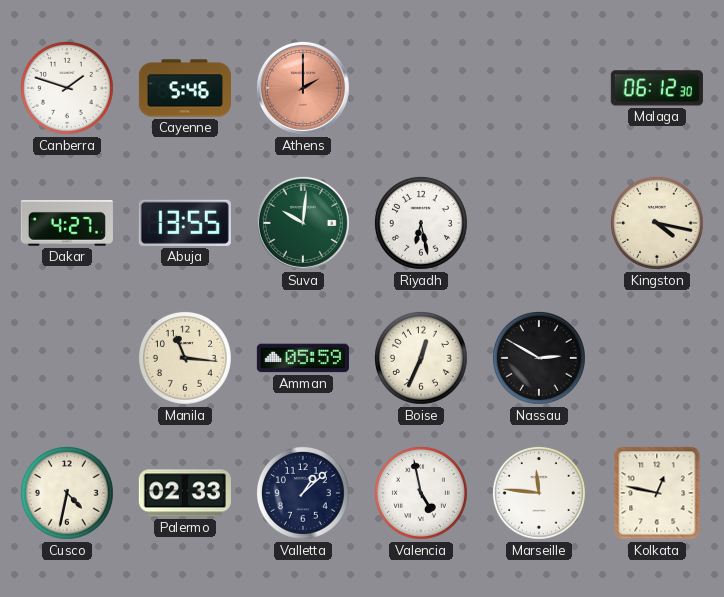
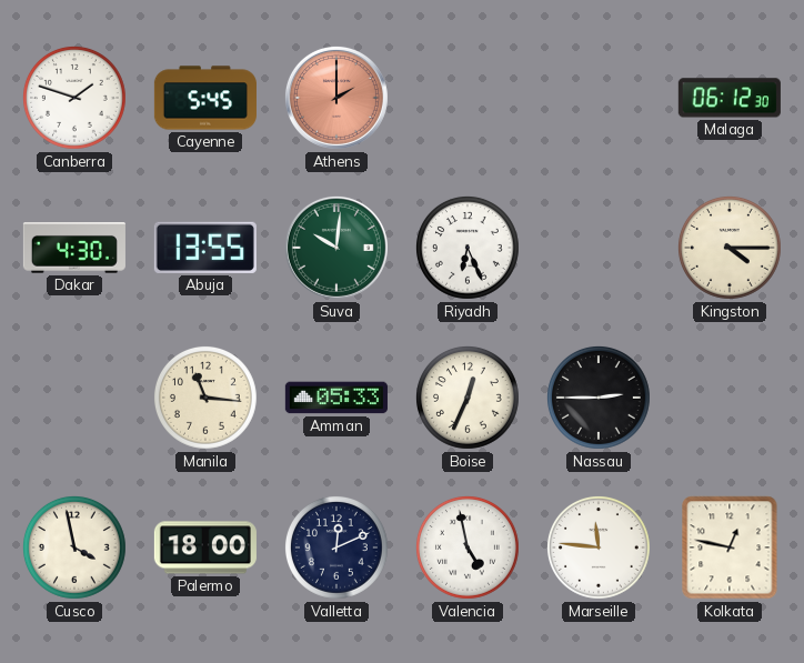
Cayenne: 5:46 -> 5:45
Dakar: 4:27 -> 4:30
Riyadh: 6:28 -> 6:26
Kingston: 4:17 -> 4:15
Amman: 05:59 -> 05:33
Nassau: 2:50 -> 2:45
Cusco: 4:32 -> 3:58
Palermo: 02:33 -> 18:00
Valletta: 1:08 -> 12:11
